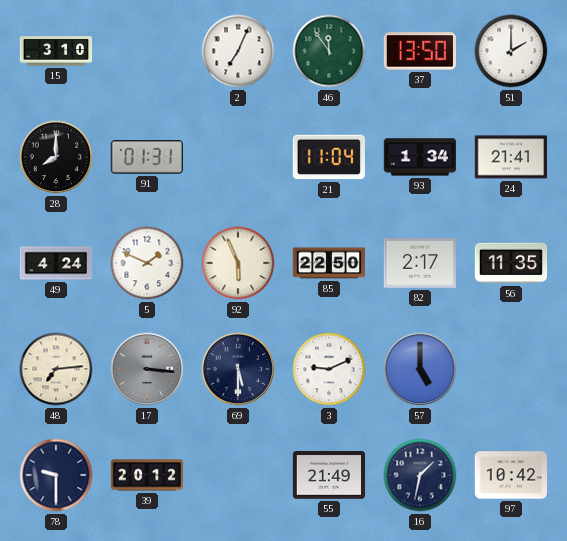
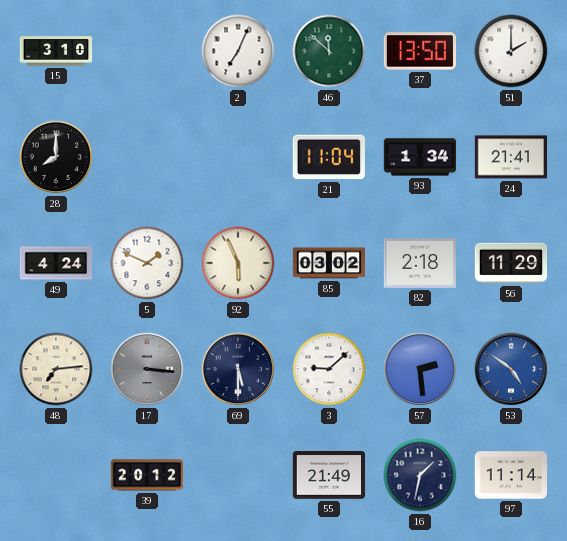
46: 11:54 -> 11:52
91: 01:31 -> none
85: 22:50 -> 03:02
82: 2:17 -> 2:18
56: 11:35 -> 11:29
3: 9:11 -> 9:08
57: 5:00 -> 2:29
53: none -> 4:51
78: 9:30 -> none
97: 10:42 -> 11:14
